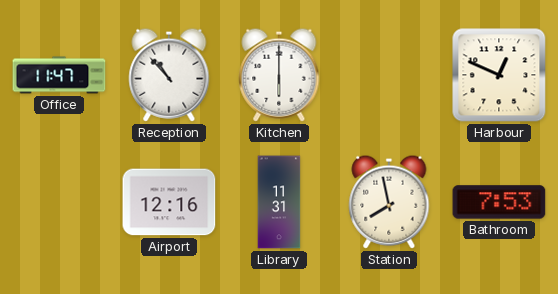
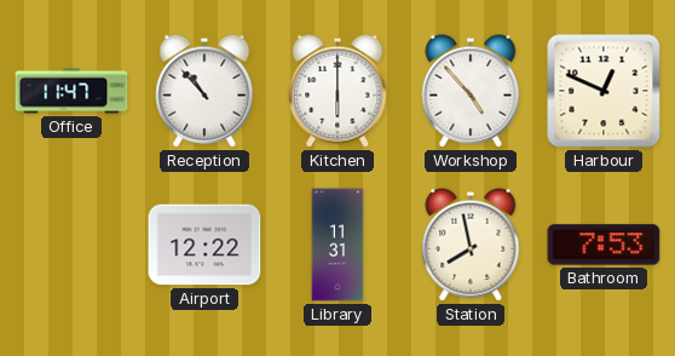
Workshop: none -> 4:53
Airport: 12:16 -> 12:22
